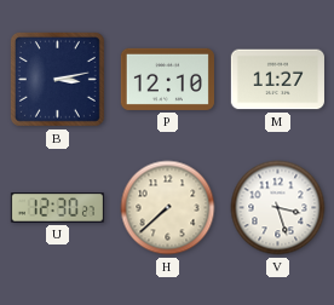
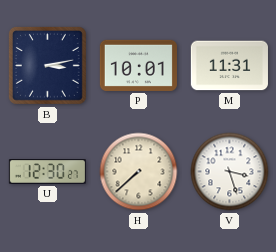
P: 12:10 -> 10:01
M: 11:27 -> 11:31
